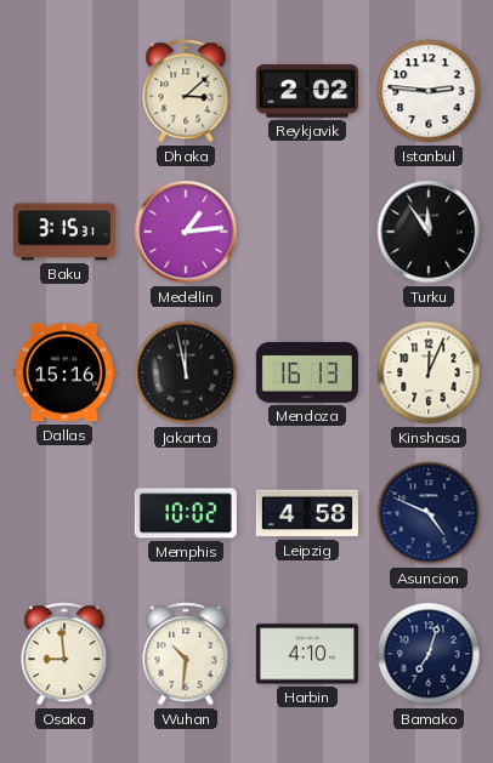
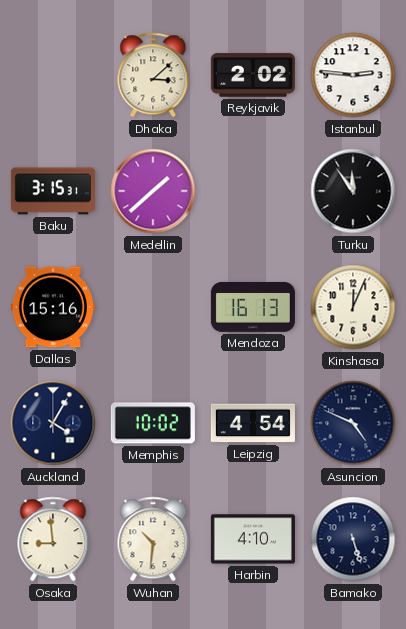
Medellin: 1:14 -> 1:38
Jakarta: 11:58 -> none
Auckland: none -> 4:05
Leipzig: 4:58 -> 4:54
Bamako: 7:03 -> 5:27
